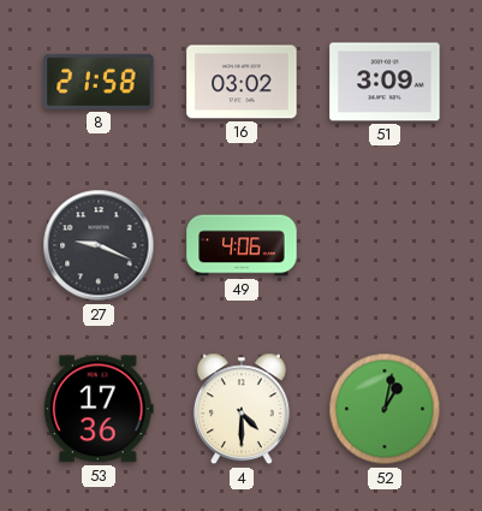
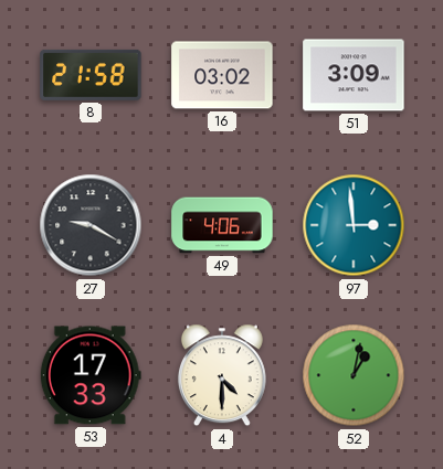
27: 9:19 -> 9:20
97: none -> 2:59
53: 17:36 -> 17:33
